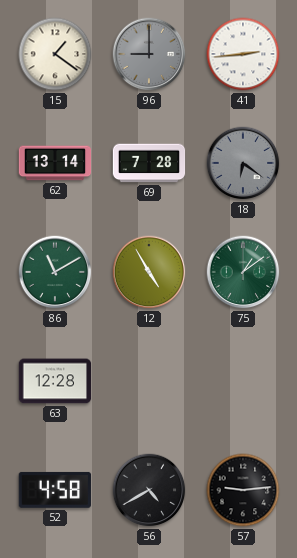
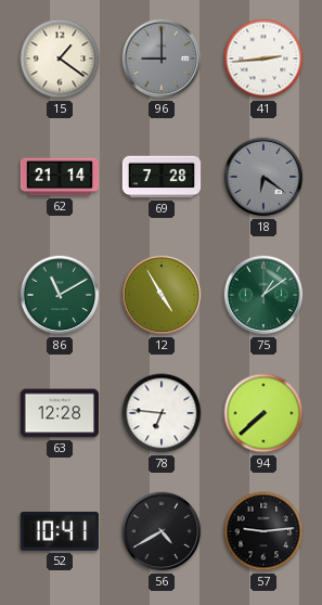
62: 13:14 -> 21:14
78: none -> 6:46
94: none -> 7:38
52: 4:58 -> 10:41
